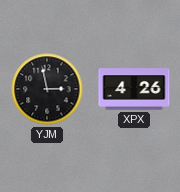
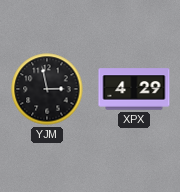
XPX: 4:26 -> 4:29
